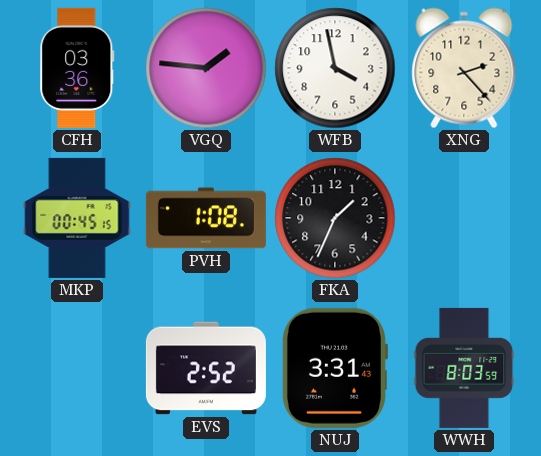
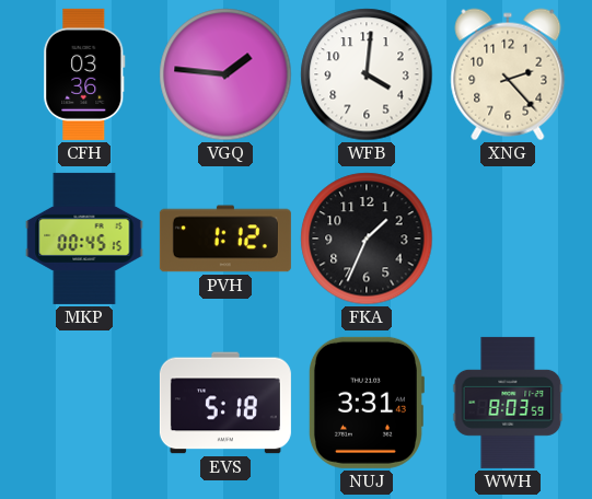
WFB: 3:58 -> 4:01
PVH: 1:08 -> 1:12
EVS: 2:52 -> 5:18
